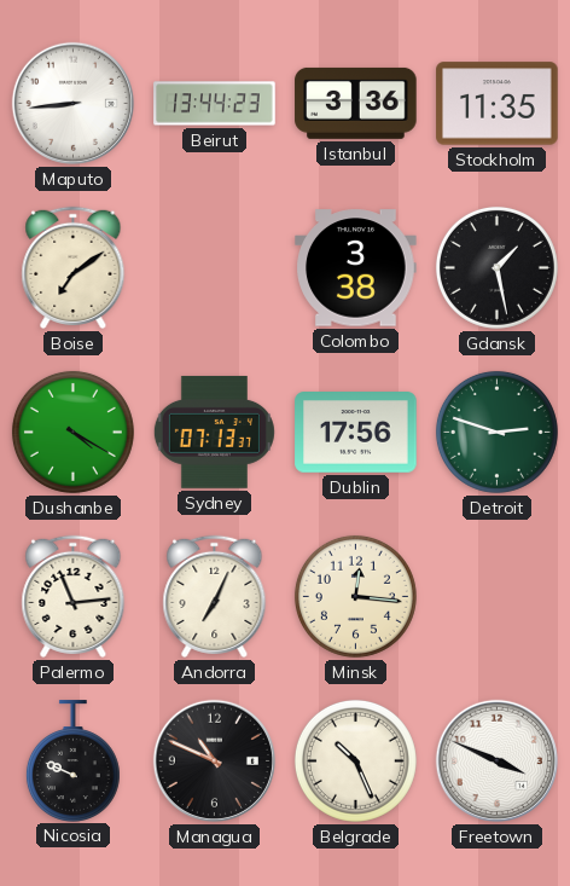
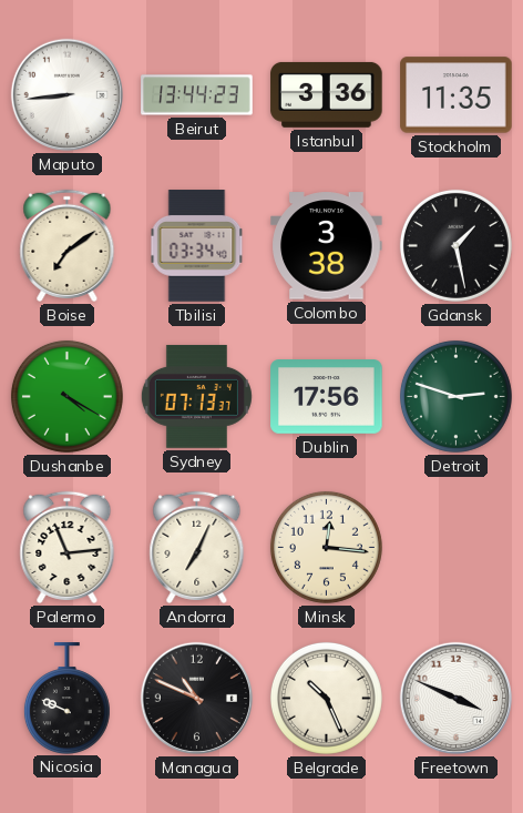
Tbilisi: none -> 03:34
